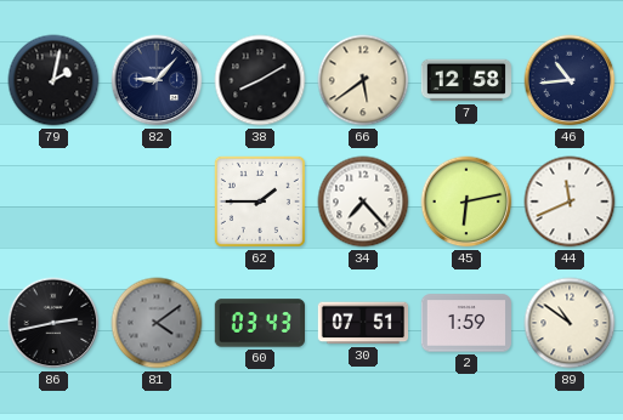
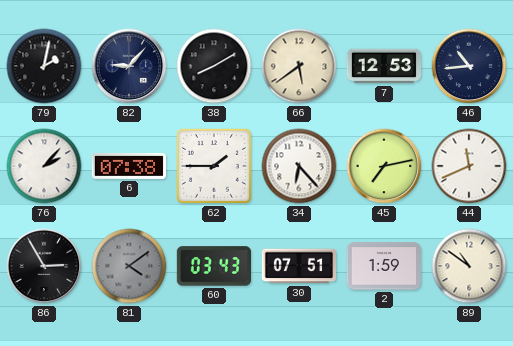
7: 12:58 -> 12:53
76: none -> 2:07
6: none -> 07:38
34: 7:23 -> 6:23
45: 6:13 -> 7:13
86: 2:43 -> 2:55
